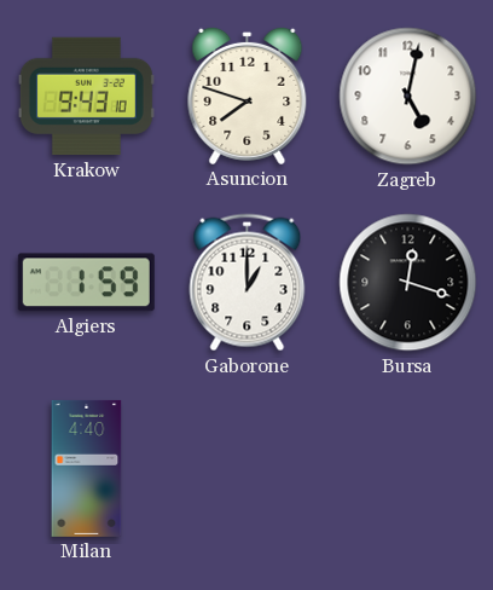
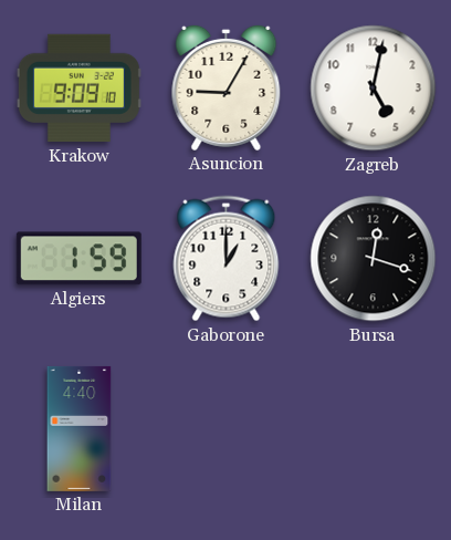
Krakow: 9:43 -> 9:09
Asuncion: 7:48 -> 9:05
